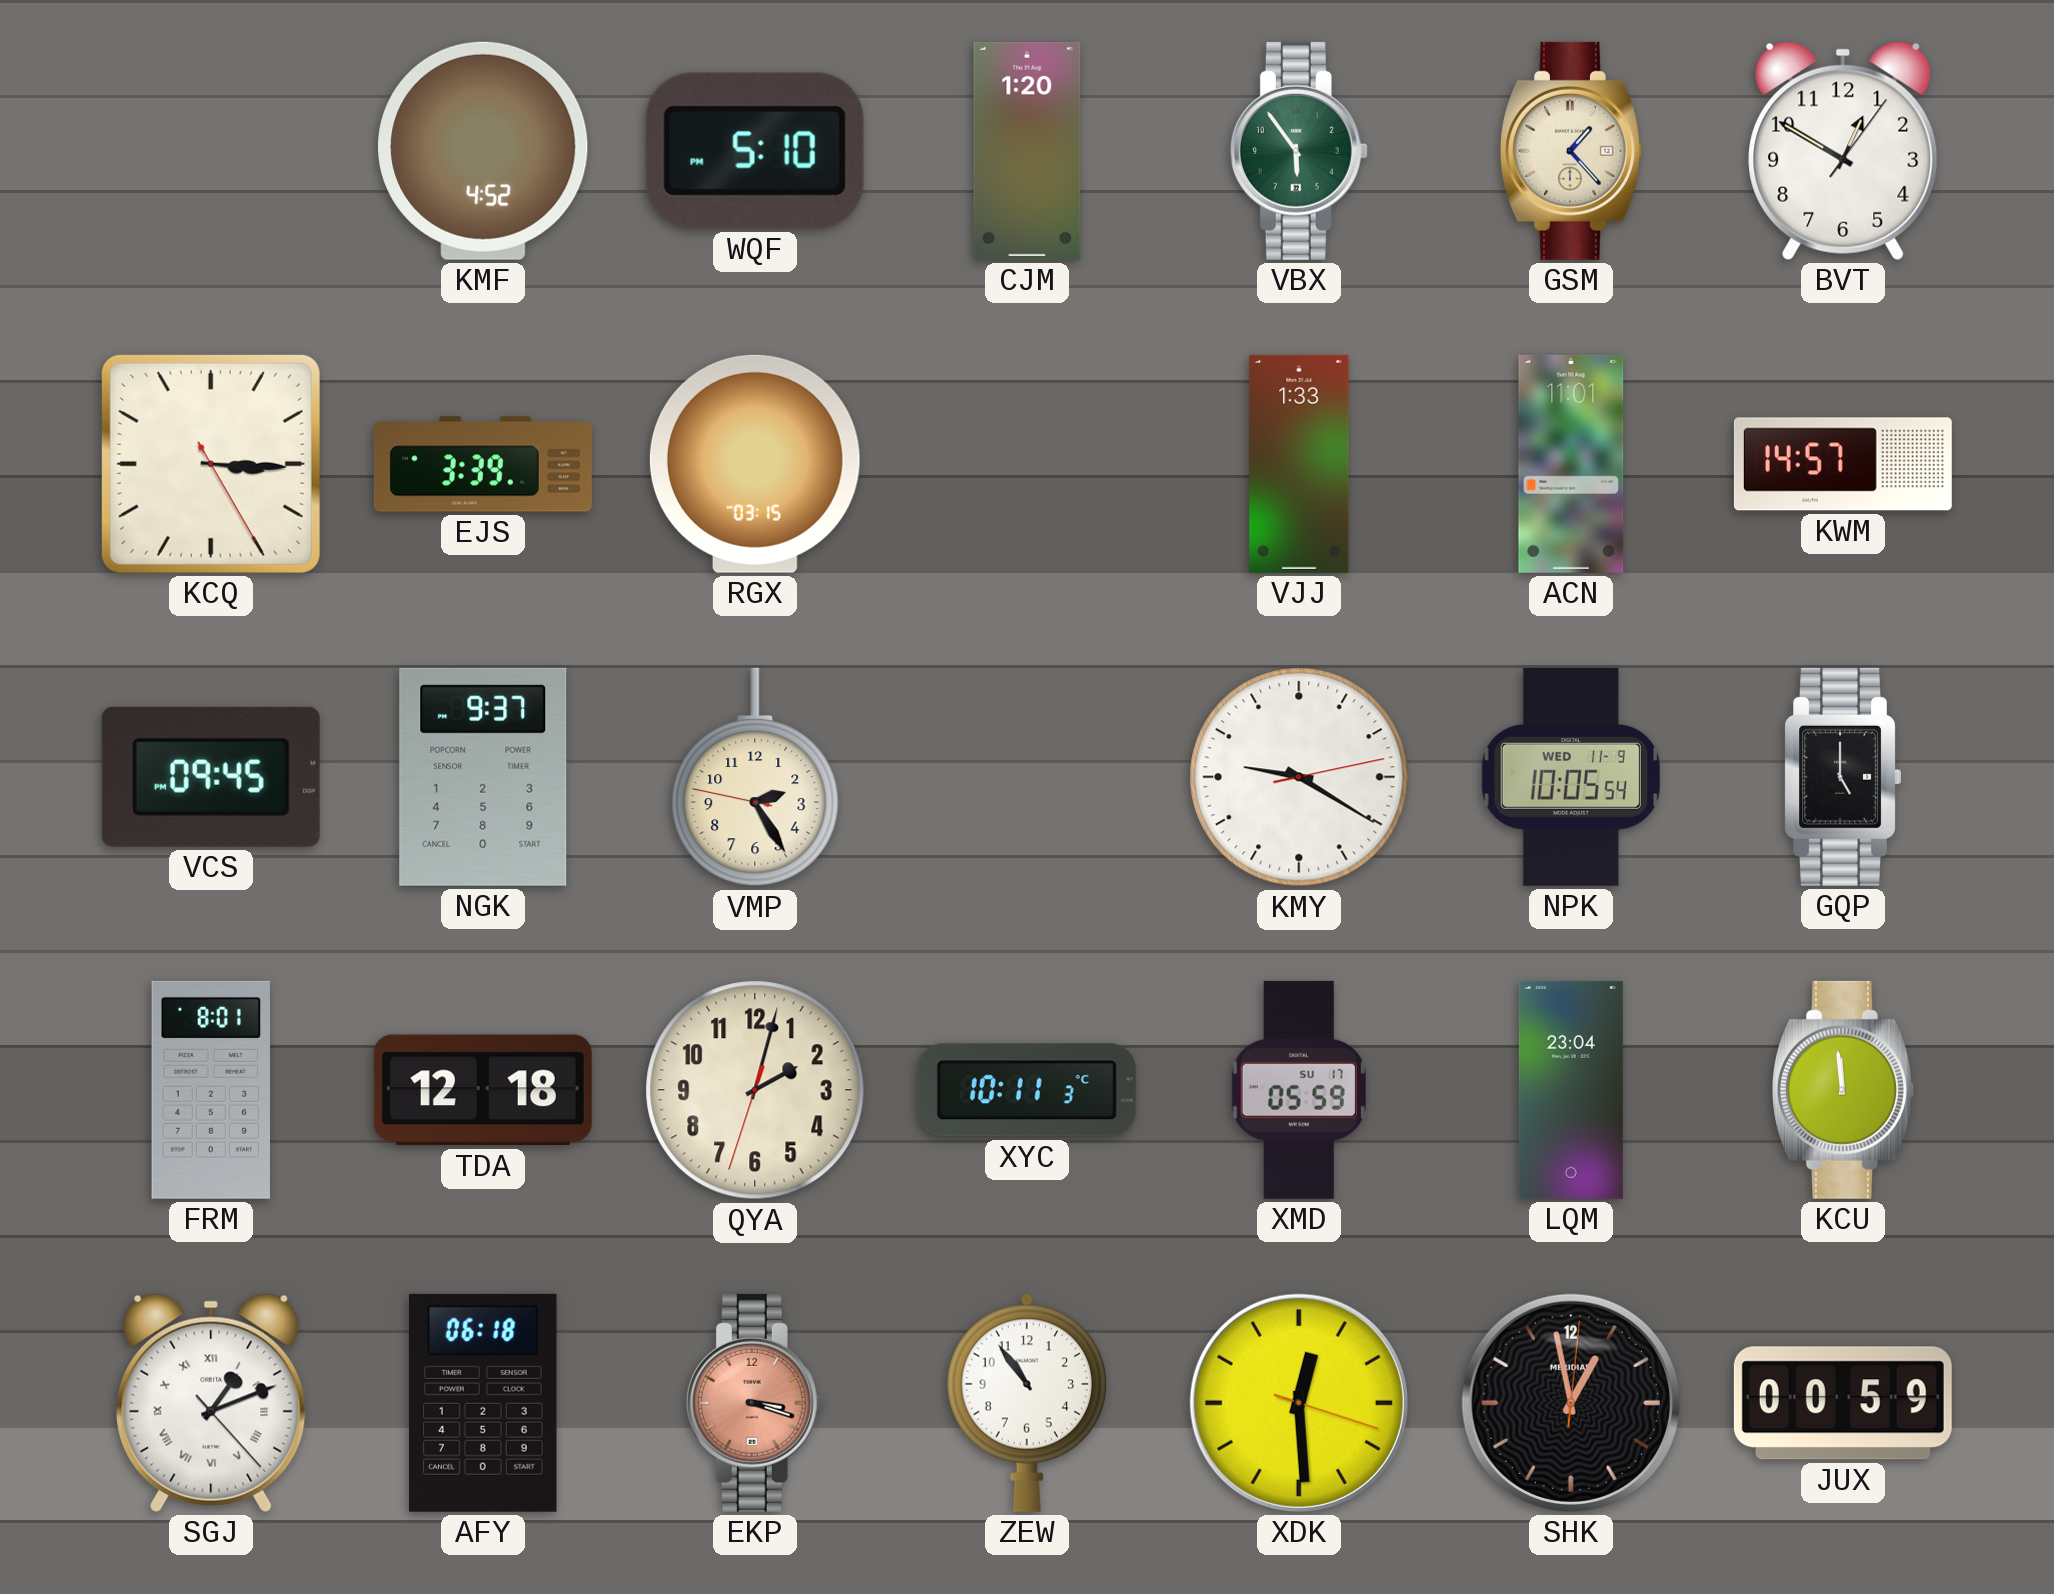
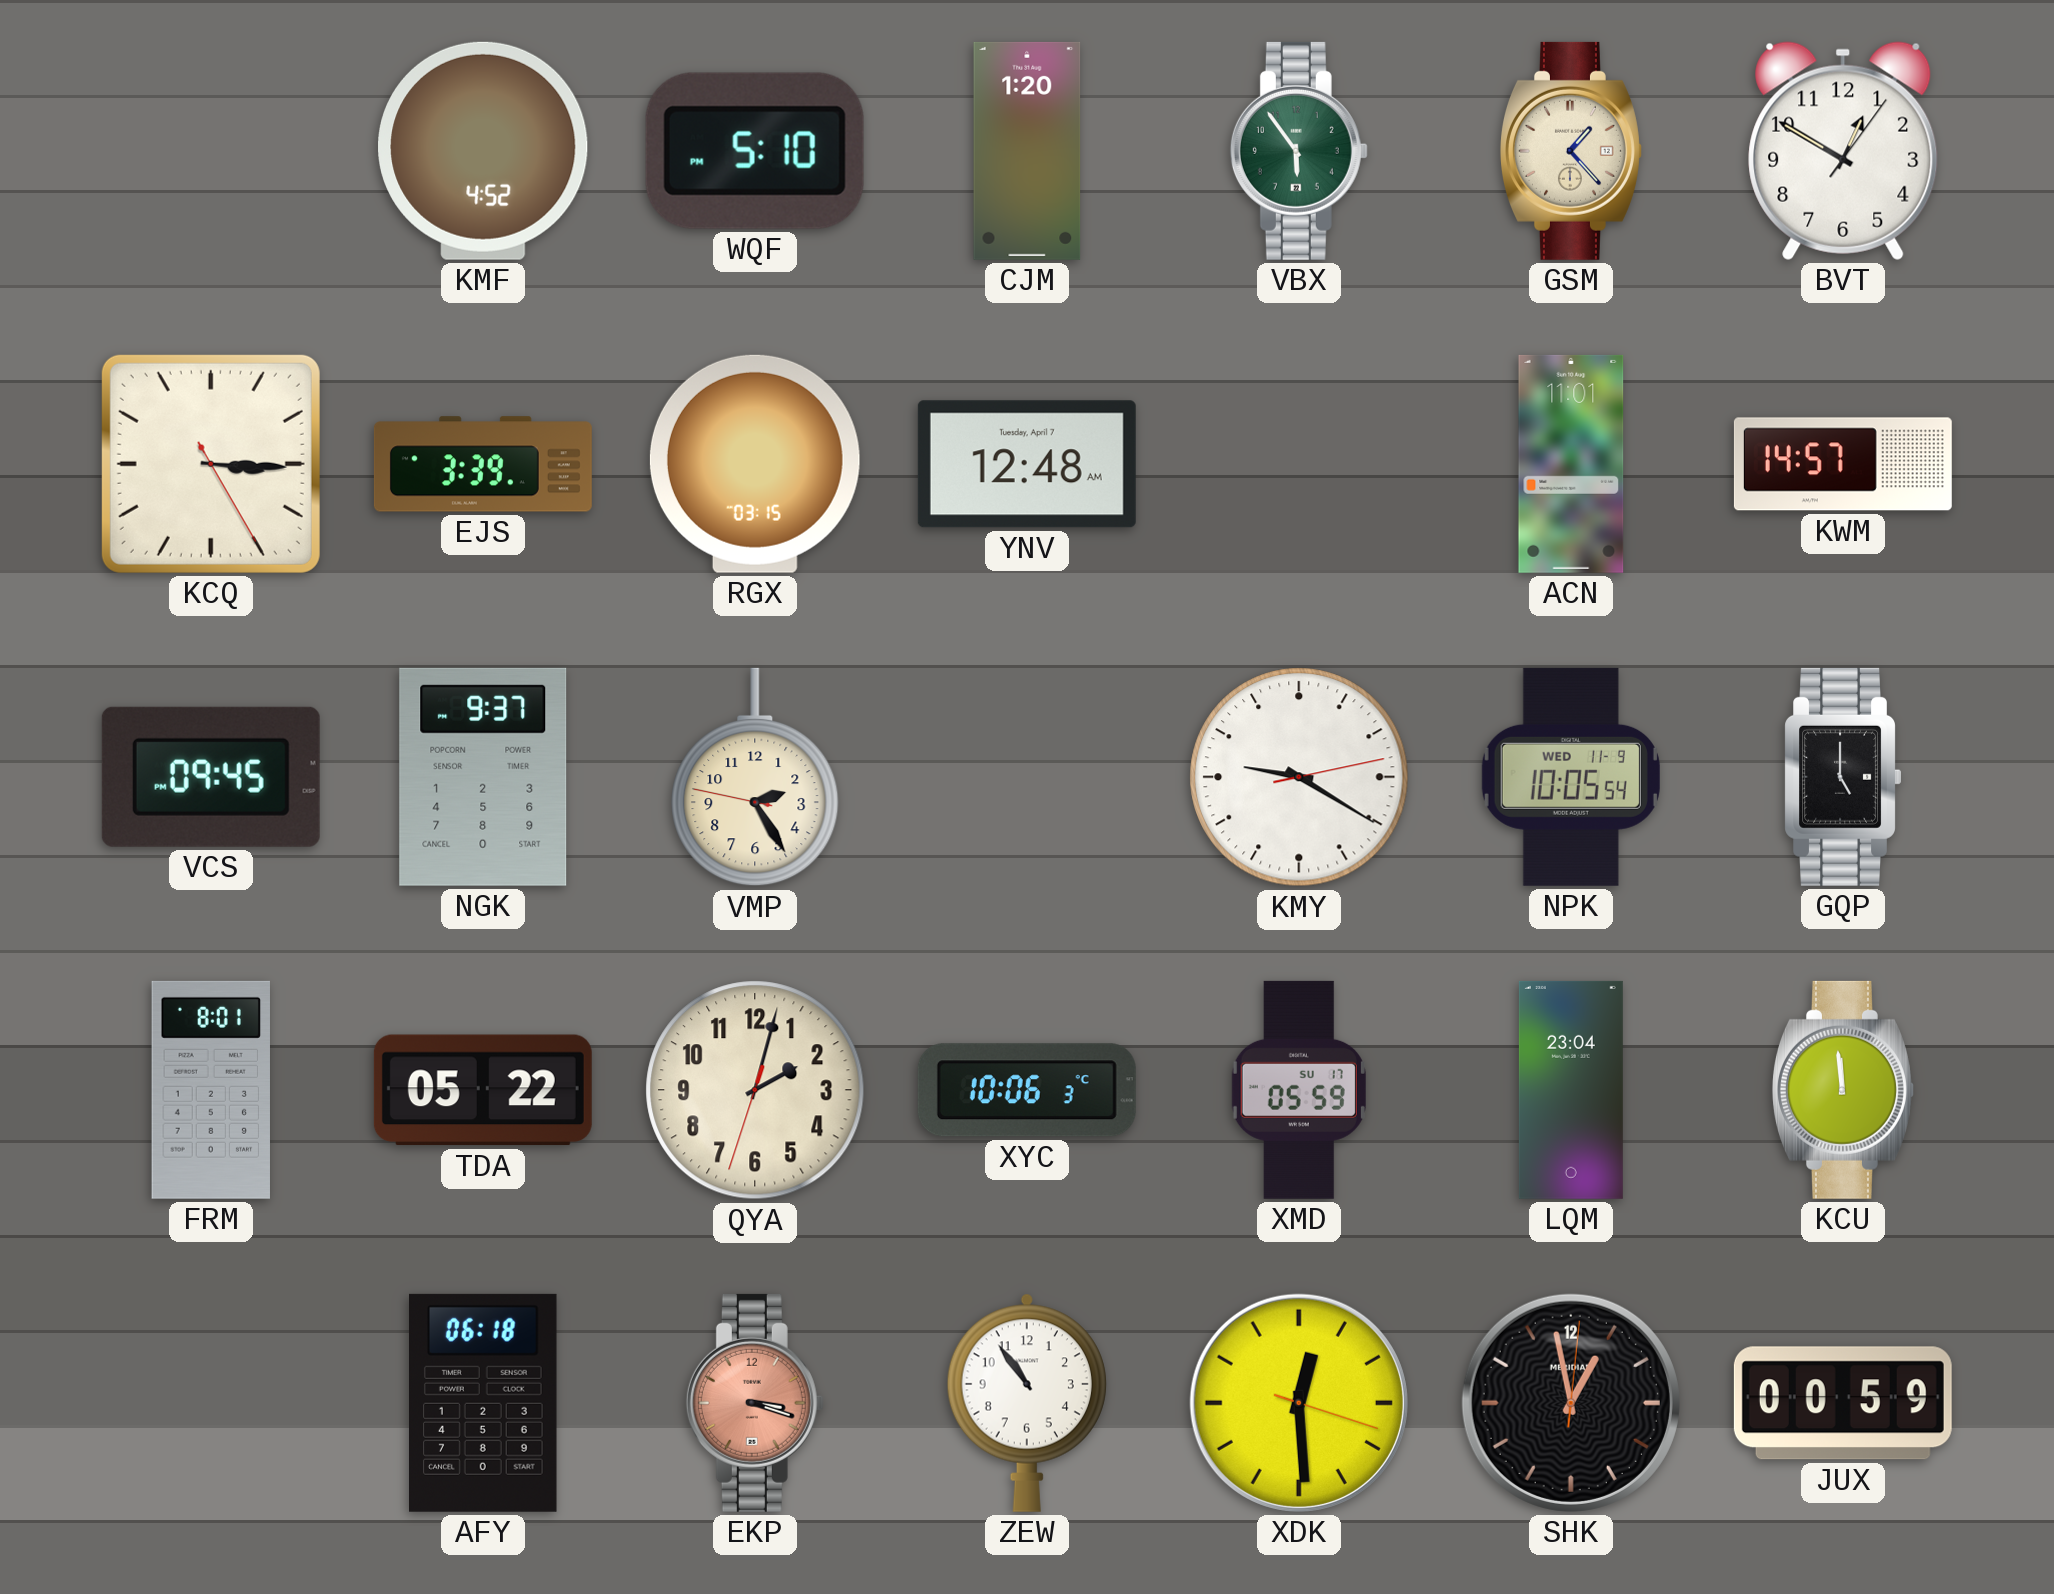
YNV: none -> 12:48
VJJ: 1:33 -> none
TDA: 12:18 -> 05:22
XYC: 10:11 -> 10:06
SGJ: 1:11 -> none
